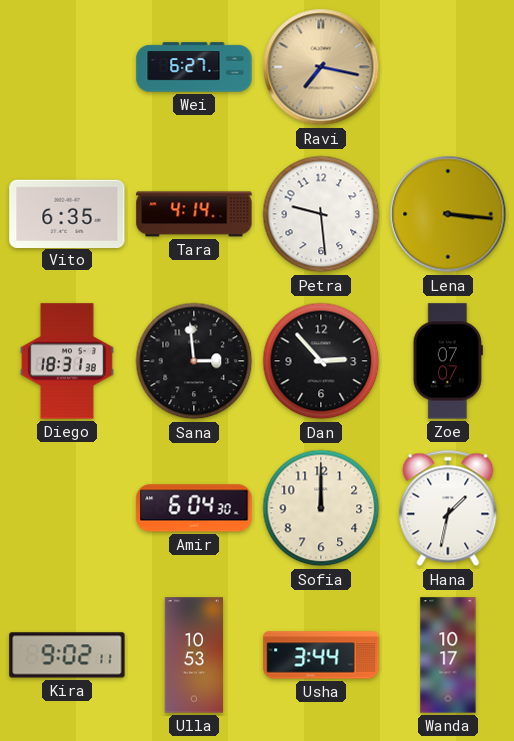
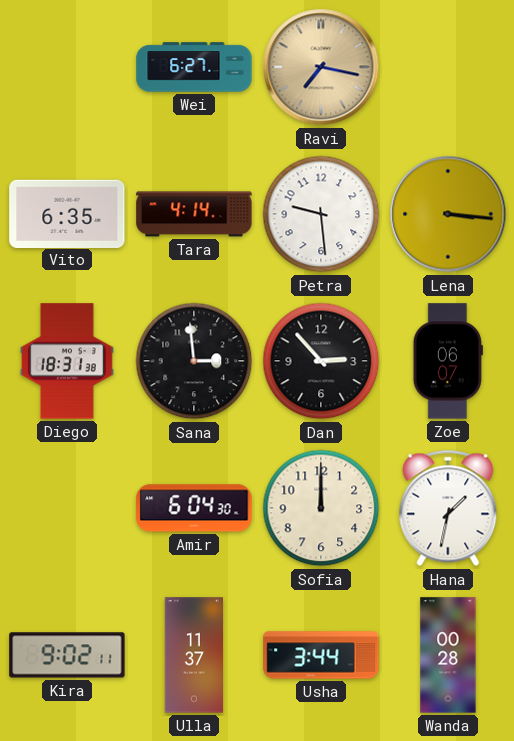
Zoe: 07:07 -> 06:07
Ulla: 10:53 -> 11:37
Wanda: 10:17 -> 00:28
